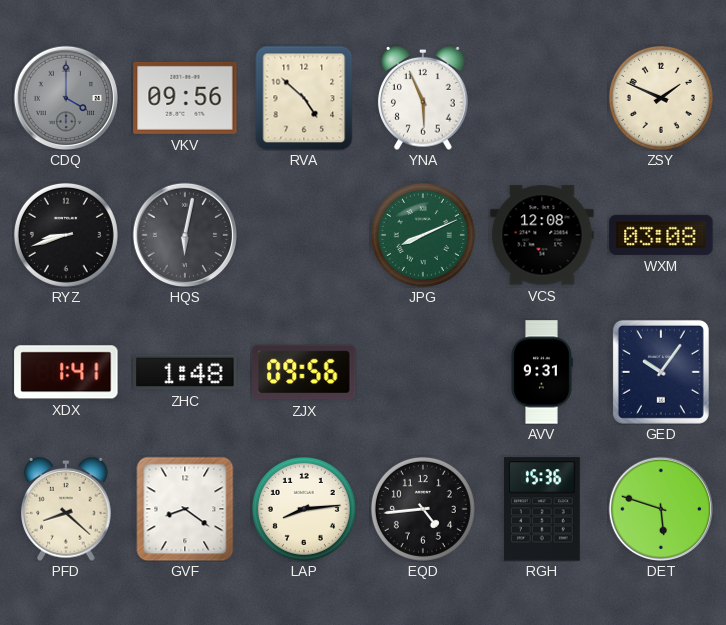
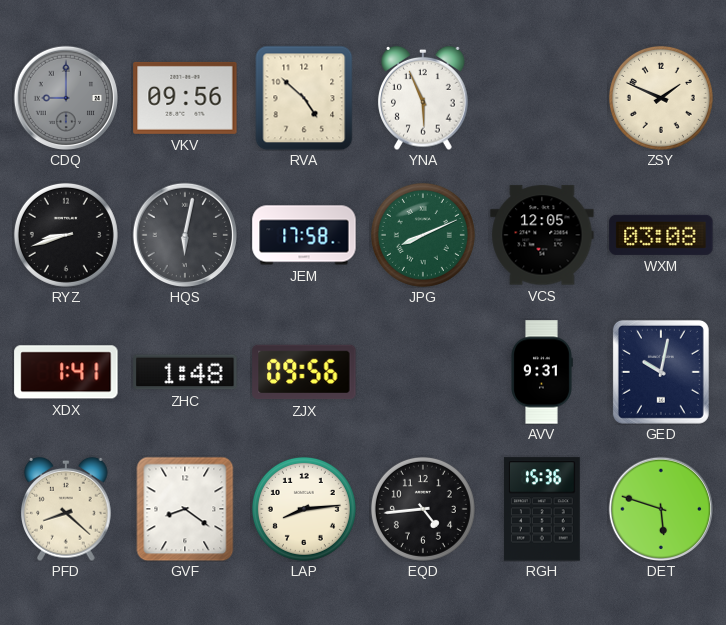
CDQ: 4:00 -> 9:00
JEM: none -> 17:58
VCS: 12:08 -> 12:05
GED: 10:06 -> 10:02
